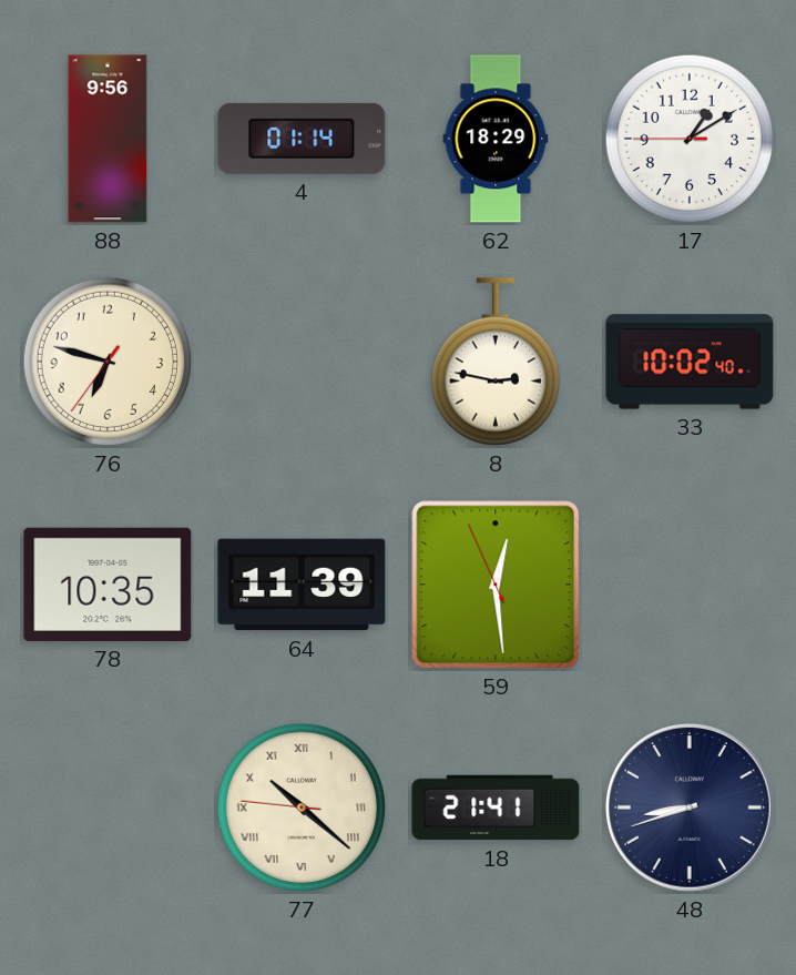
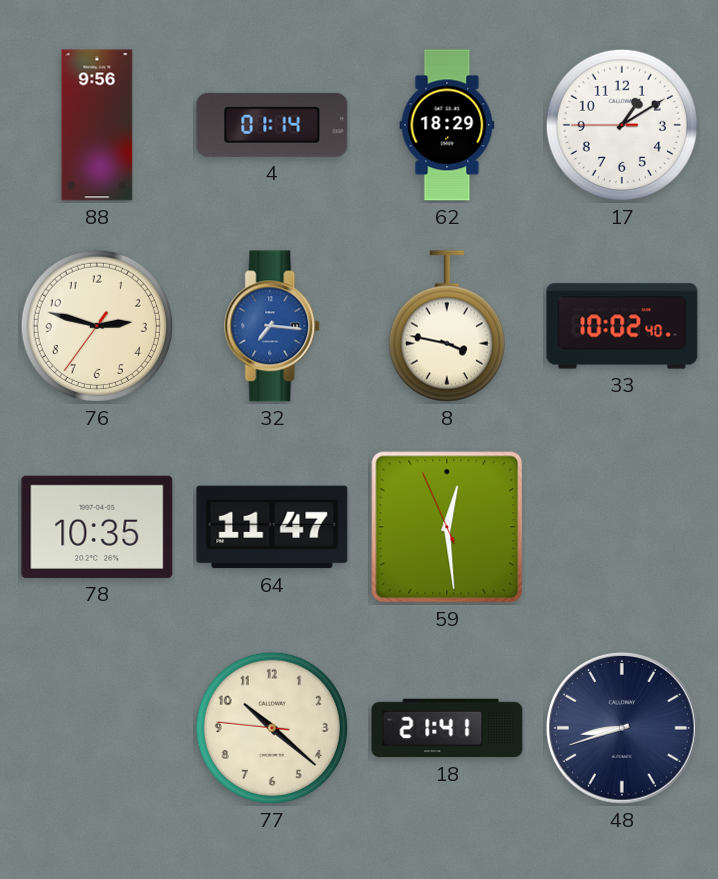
76: 6:47 -> 2:47
32: none -> 7:16
8: 2:47 -> 3:47
64: 11:39 -> 11:47
77 numerals: Roman -> Arabic
